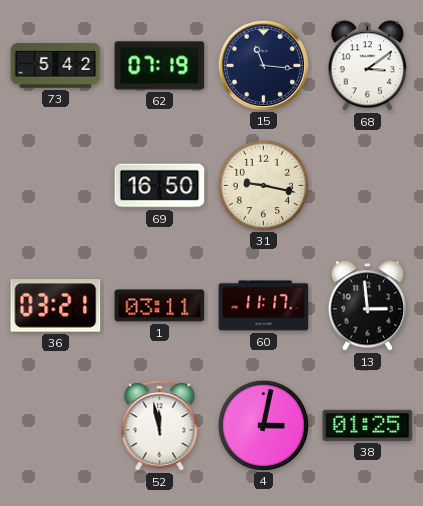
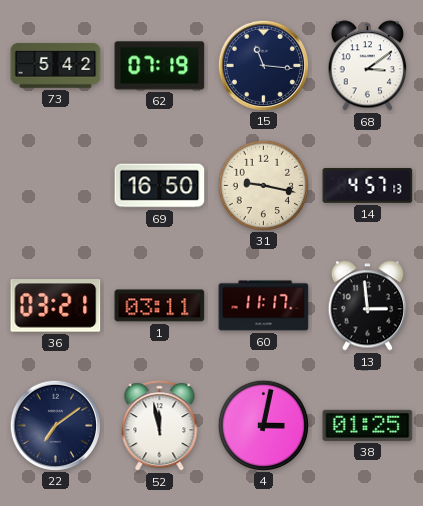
14: none -> 4:57
22: none -> 7:09
